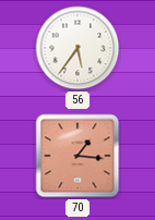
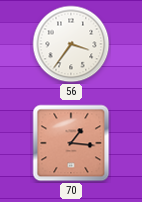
56: 5:36 -> 3:36
